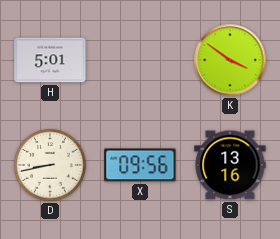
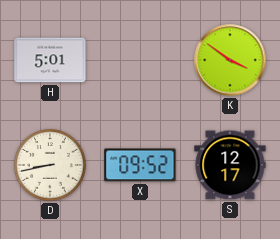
X: 09:56 -> 09:52
S: 13:16 -> 12:17
